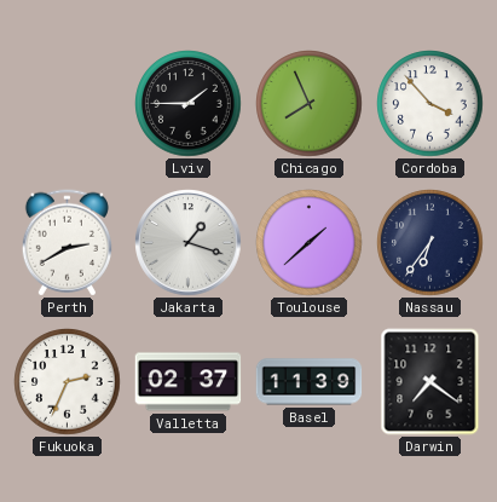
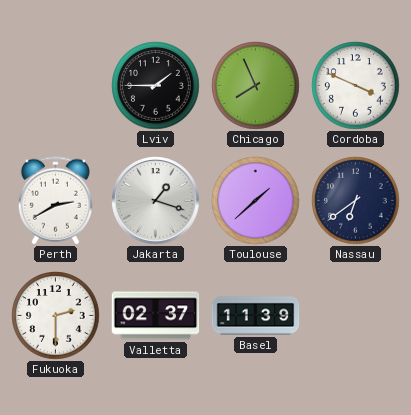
Cordoba: 3:53 -> 3:49
Nassau: 6:36 -> 6:39
Fukuoka: 2:34 -> 2:30
Darwin: 7:21 -> none
